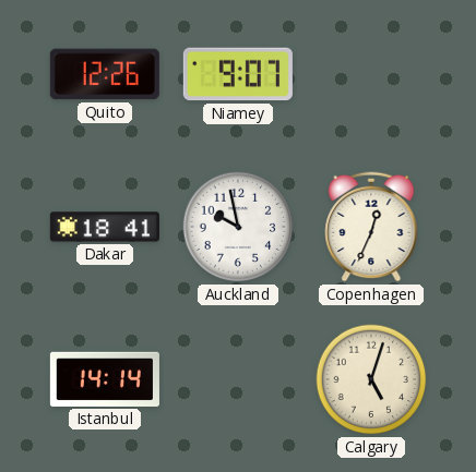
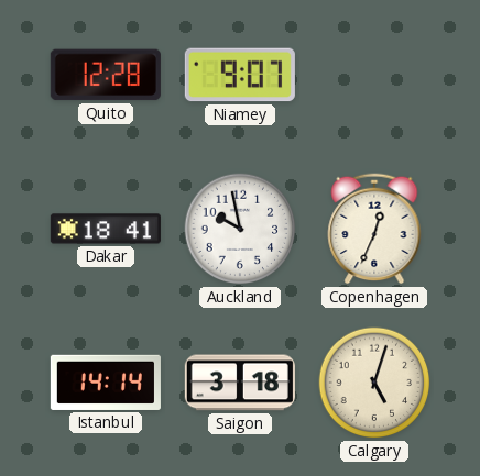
Quito: 12:26 -> 12:28
Saigon: none -> 3:18
